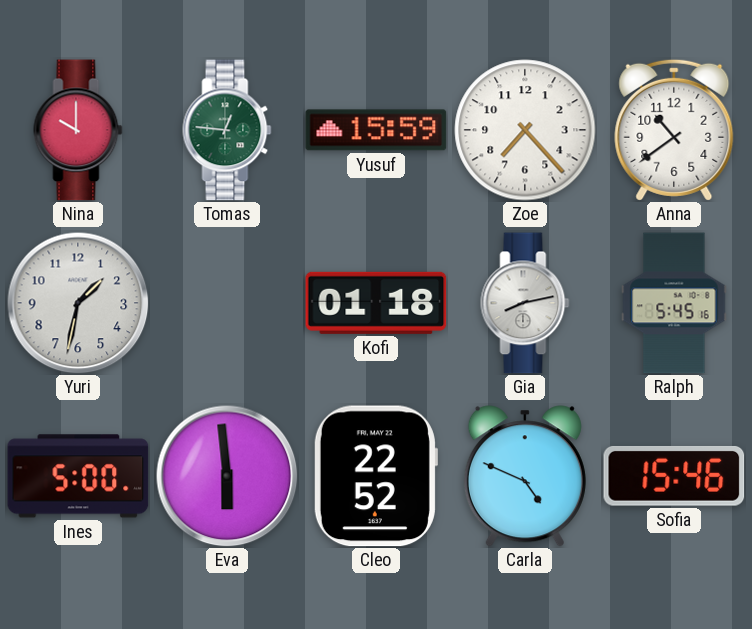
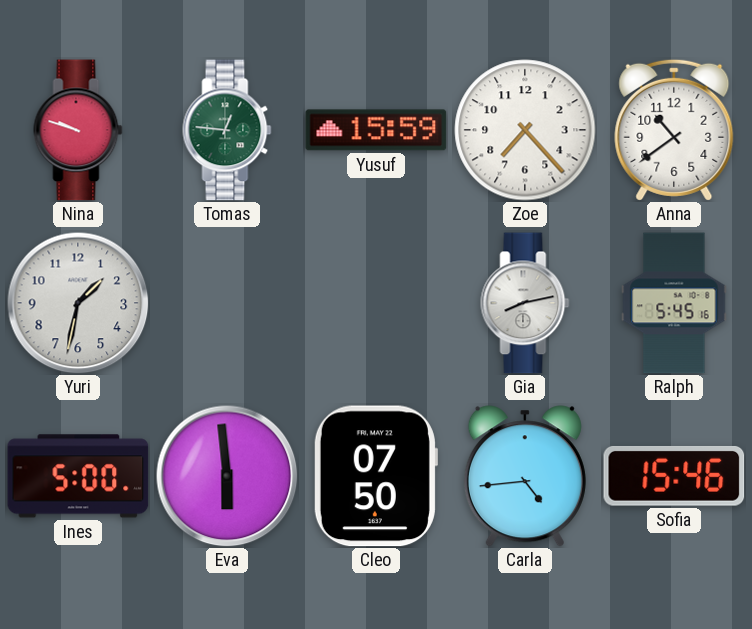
Nina: 10:00 -> 9:48
Kofi: 01:18 -> none
Cleo: 22:52 -> 07:50
Carla: 4:49 -> 4:44
